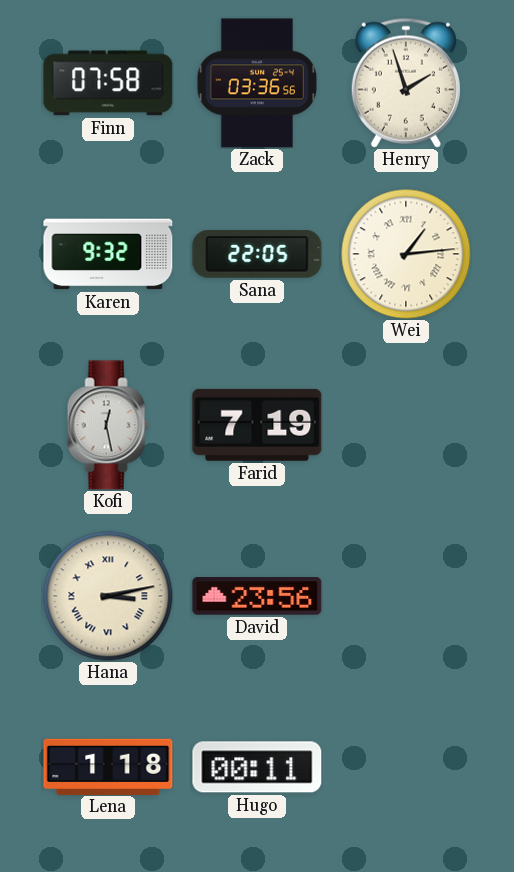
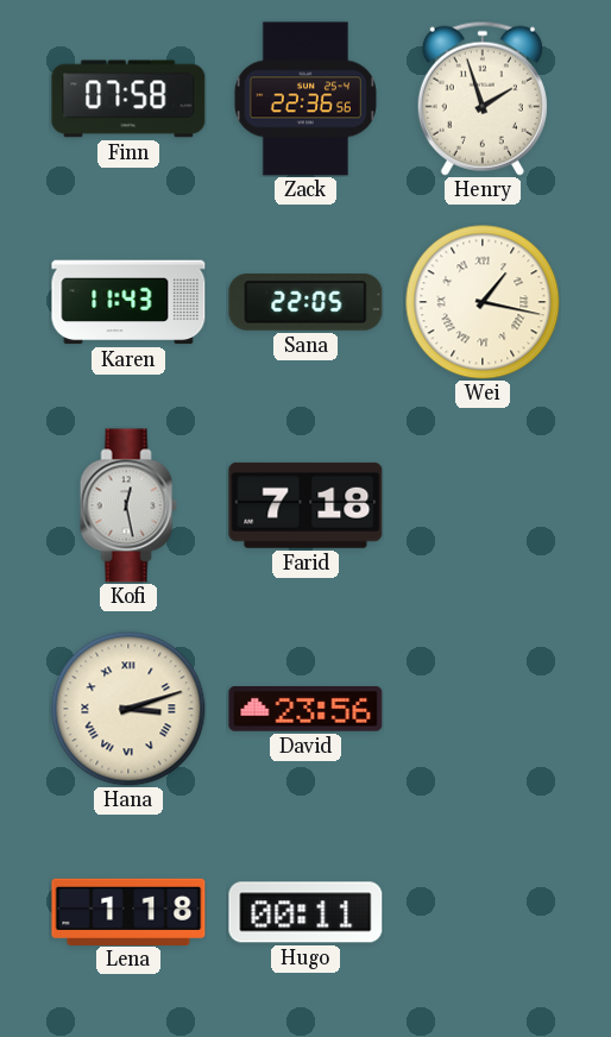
Zack: 03:36 -> 22:36
Karen: 9:32 -> 11:43
Wei: 1:14 -> 1:17
Farid: 7:19 -> 7:18
Hana: 3:13 -> 3:12
